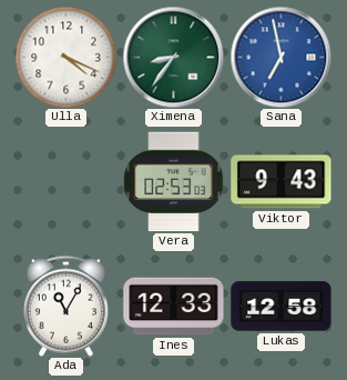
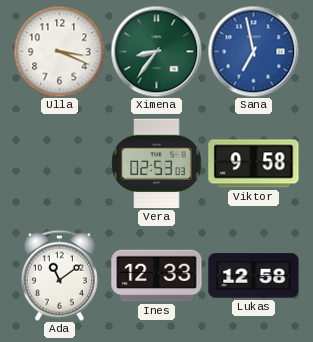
Ulla: 4:19 -> 3:19
Viktor: 9:43 -> 9:58
Ada: 11:05 -> 11:09
